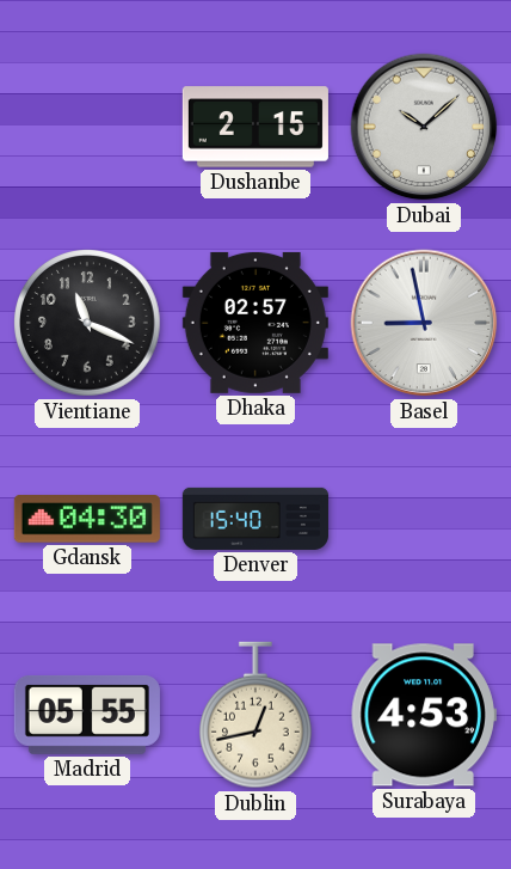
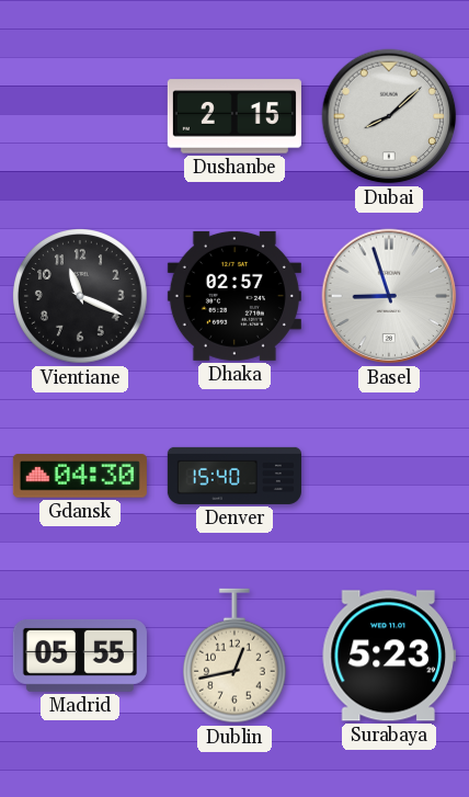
Dubai: 10:08 -> 8:08
Basel: 8:58 -> 8:57
Surabaya: 4:53 -> 5:23
